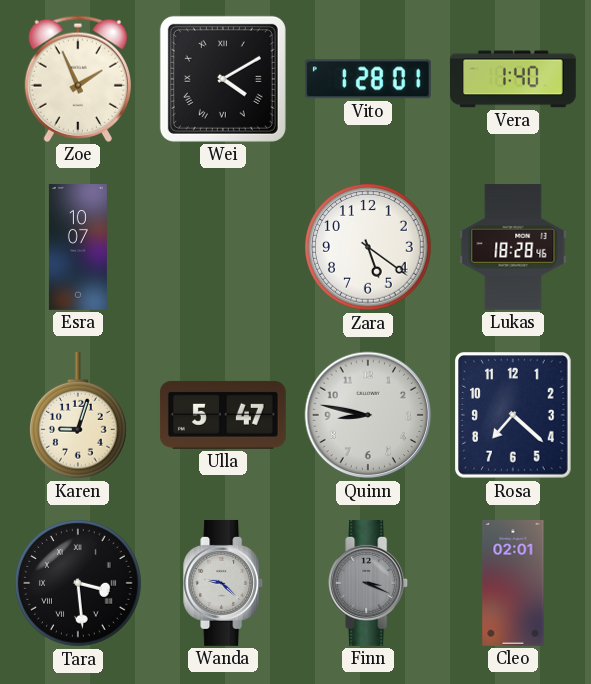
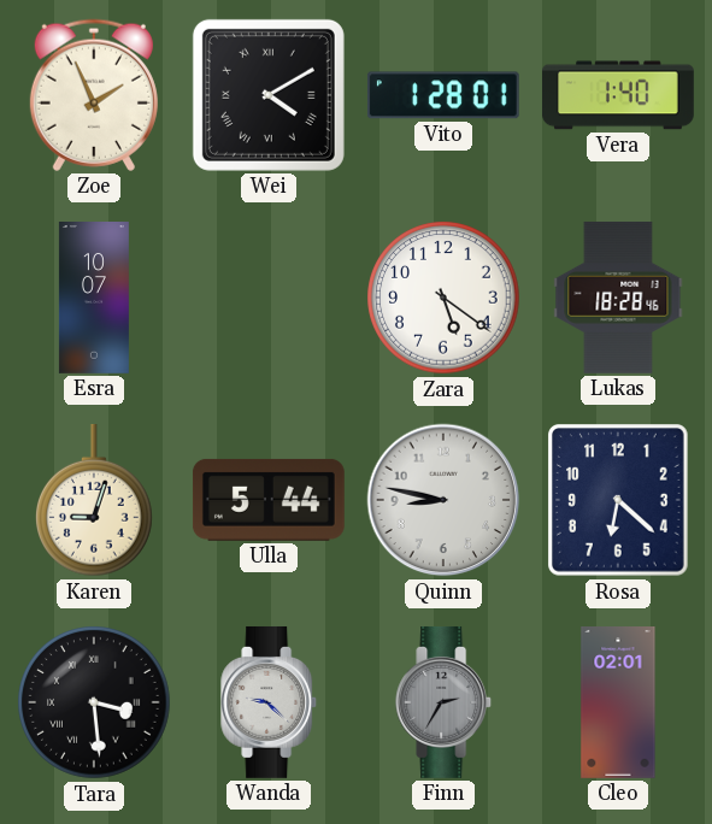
Ulla: 5:47 -> 5:44
Rosa: 7:22 -> 6:22
Finn: 3:19 -> 2:35
